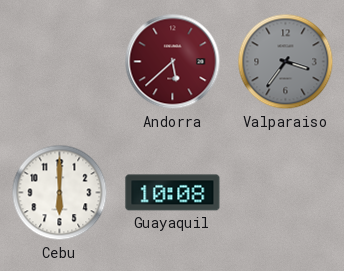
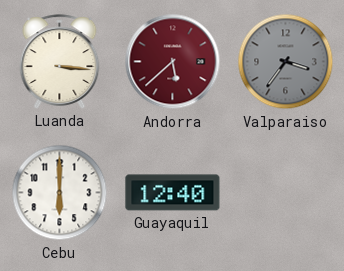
Luanda: none -> 3:16
Guayaquil: 10:08 -> 12:40
